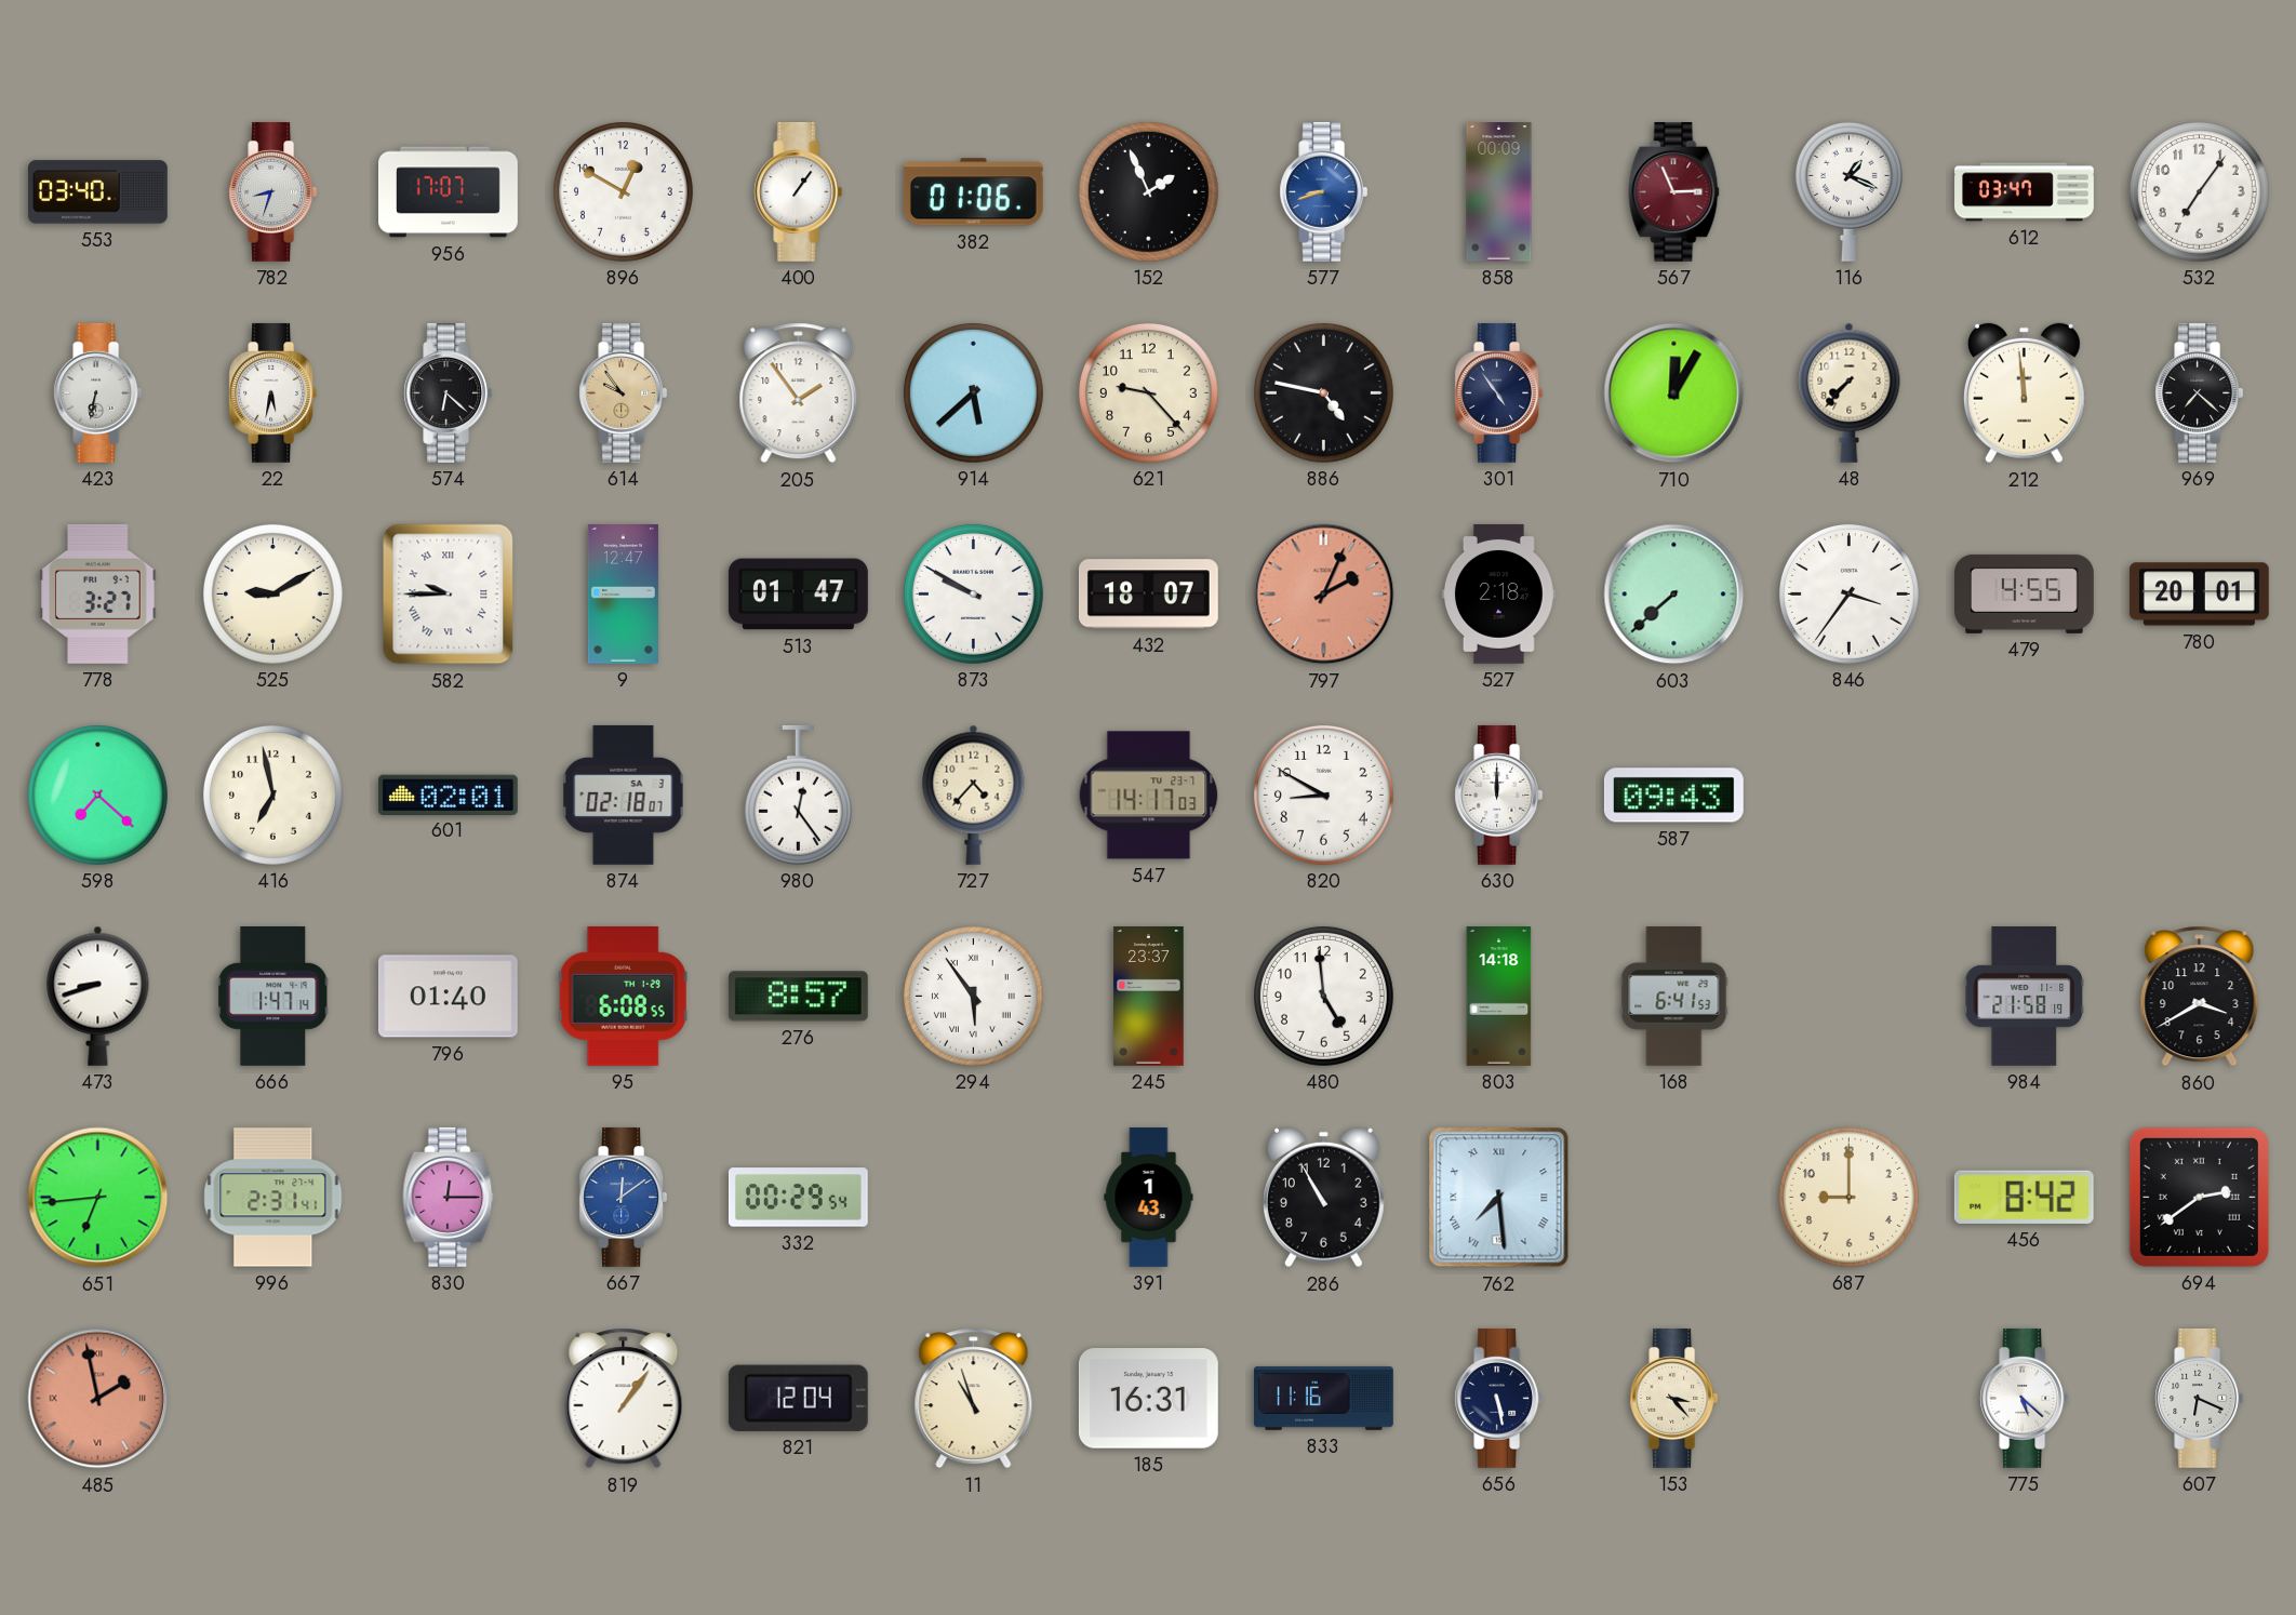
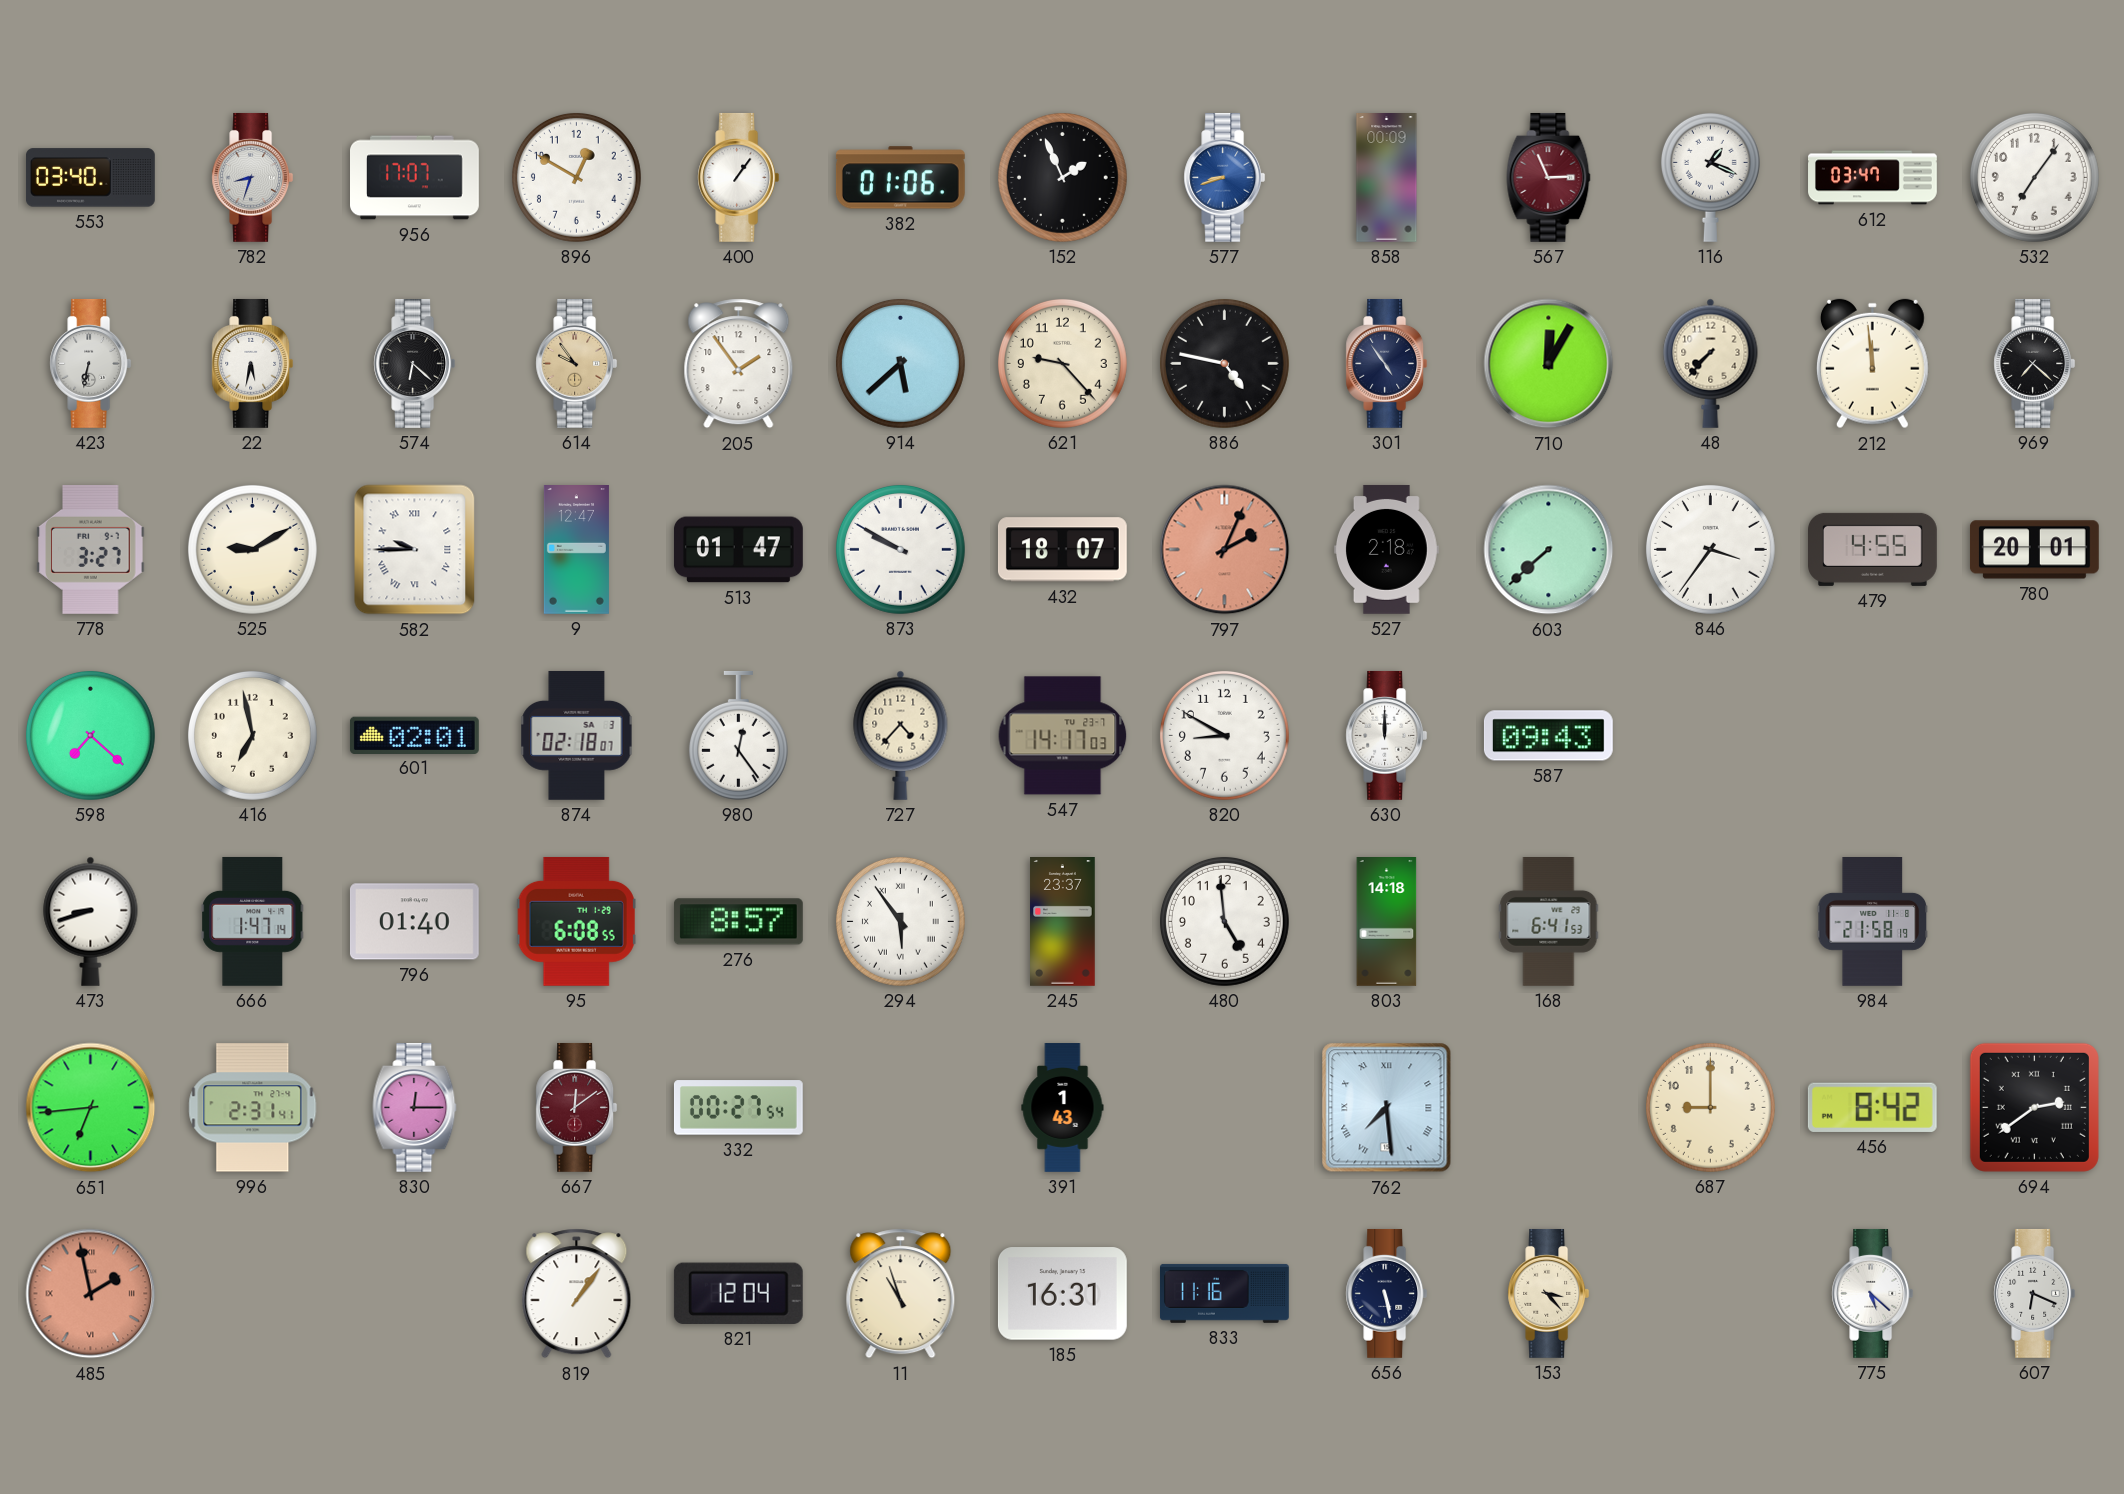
860: 3:40 -> none
667 dial: blue -> burgundy
332: 00:29 -> 00:27
286: 10:55 -> none
